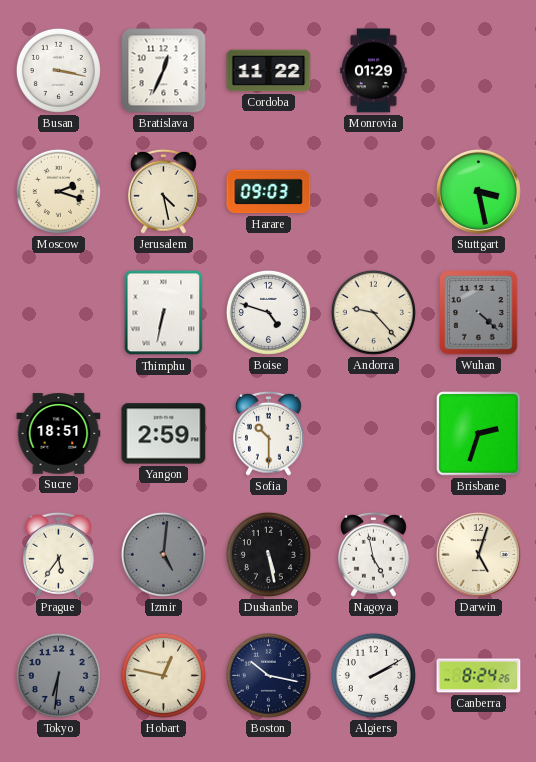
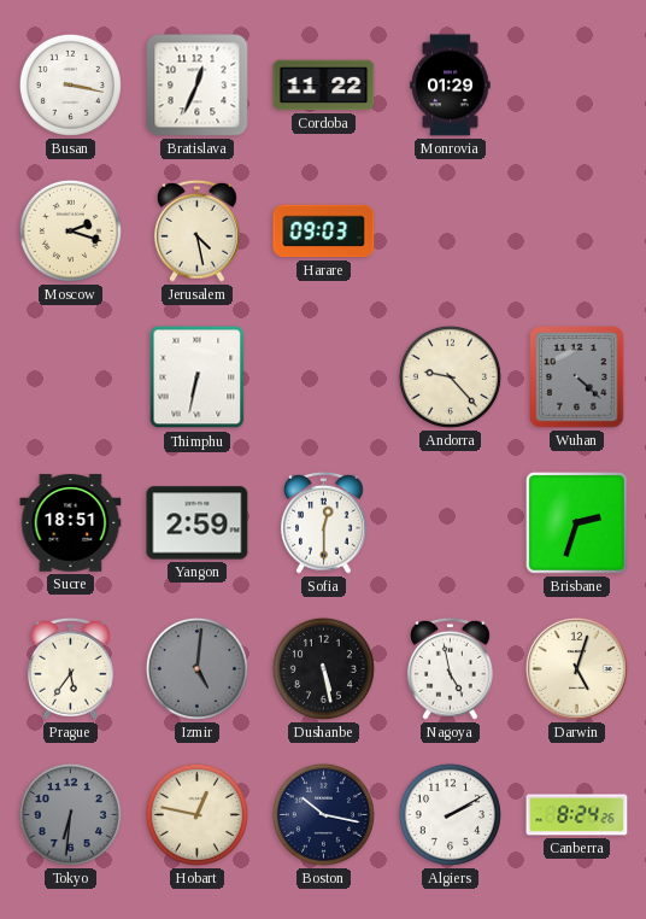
Stuttgart: 3:28 -> none
Boise: 4:48 -> none
Sofia: 10:30 -> 12:30
